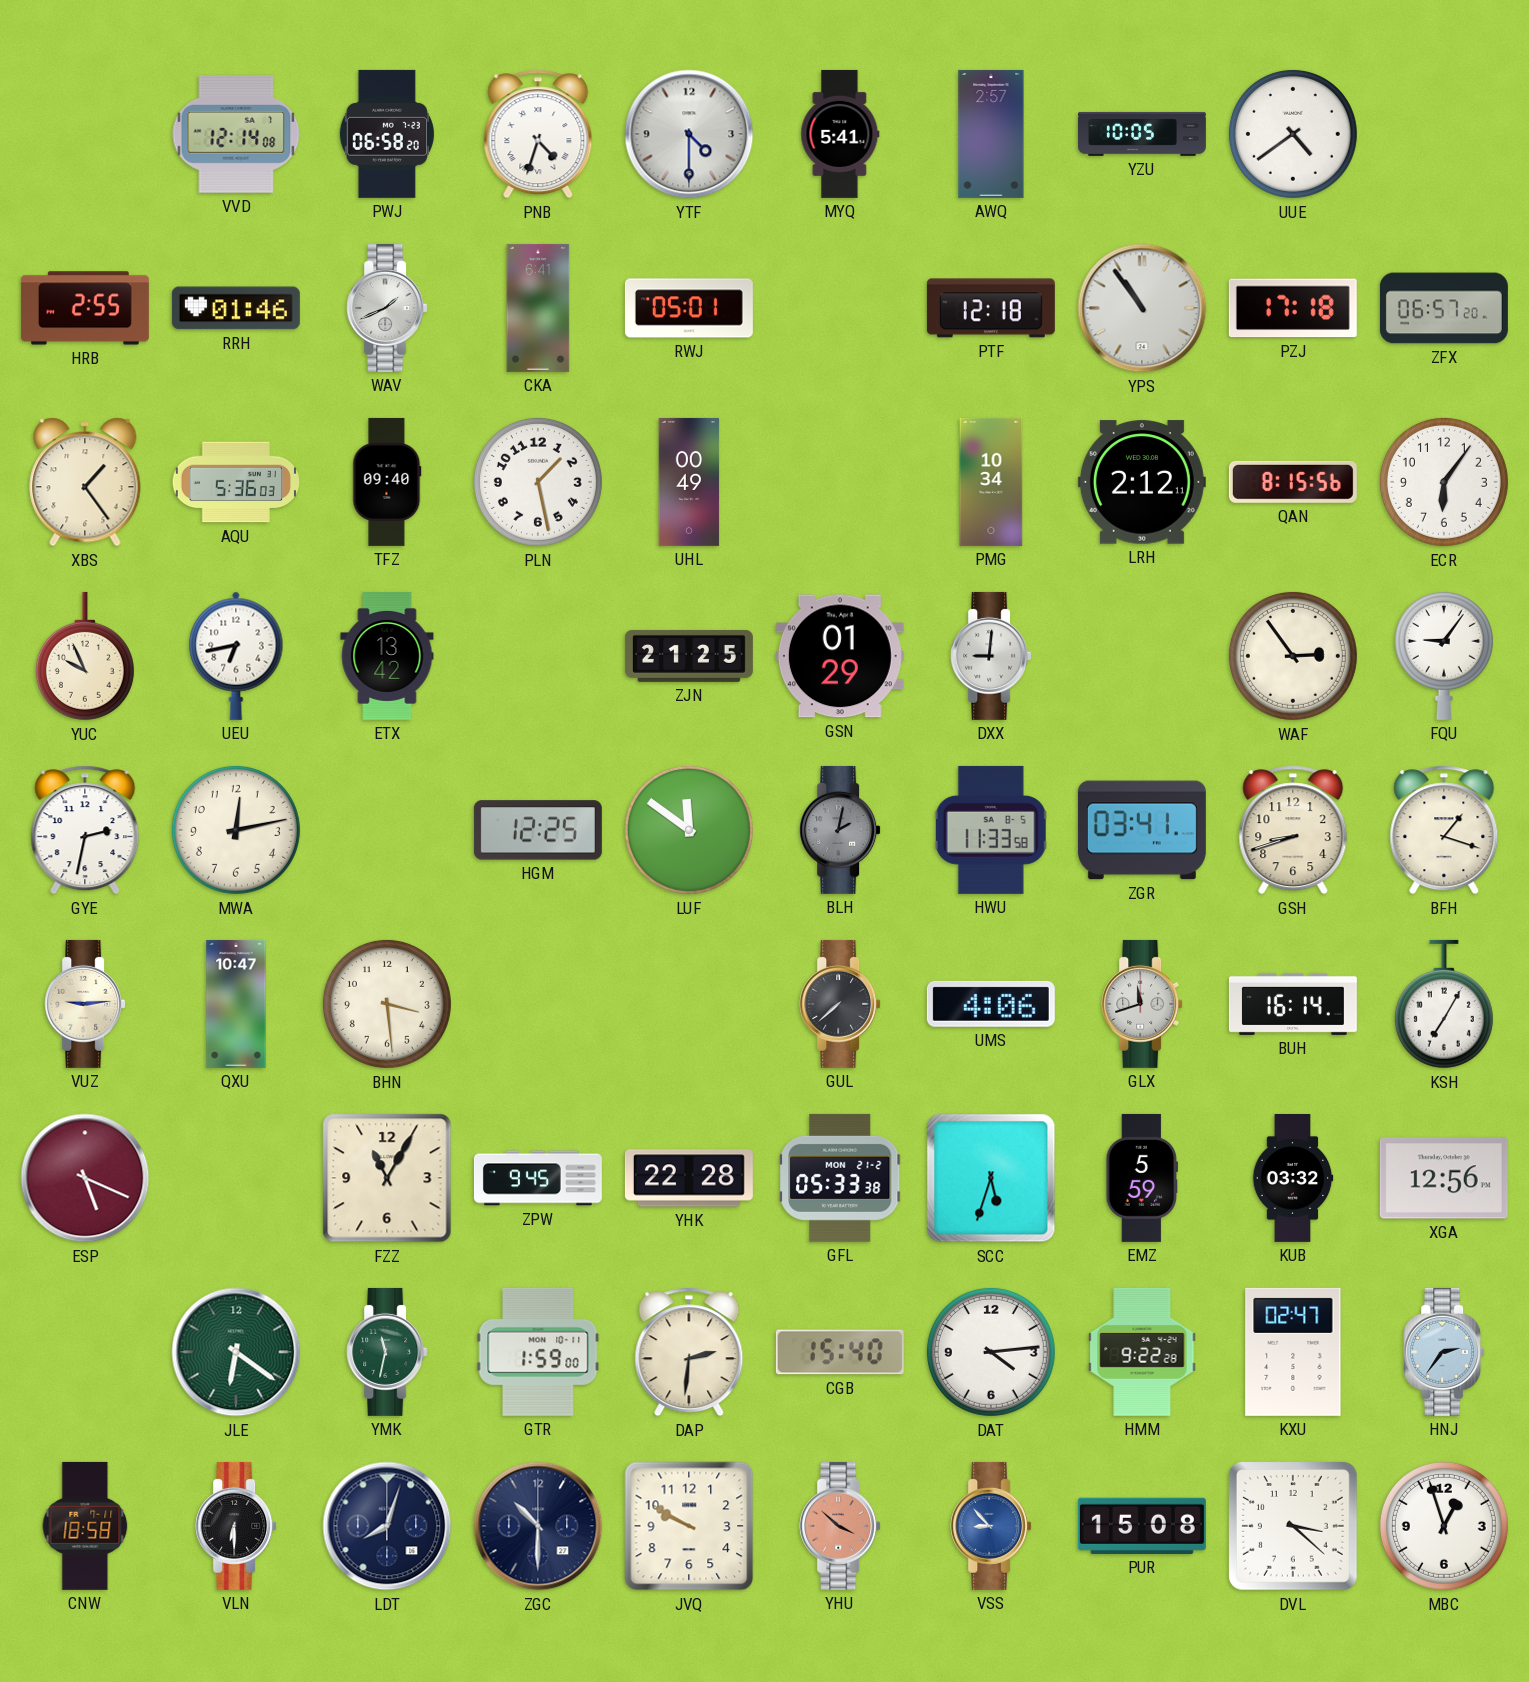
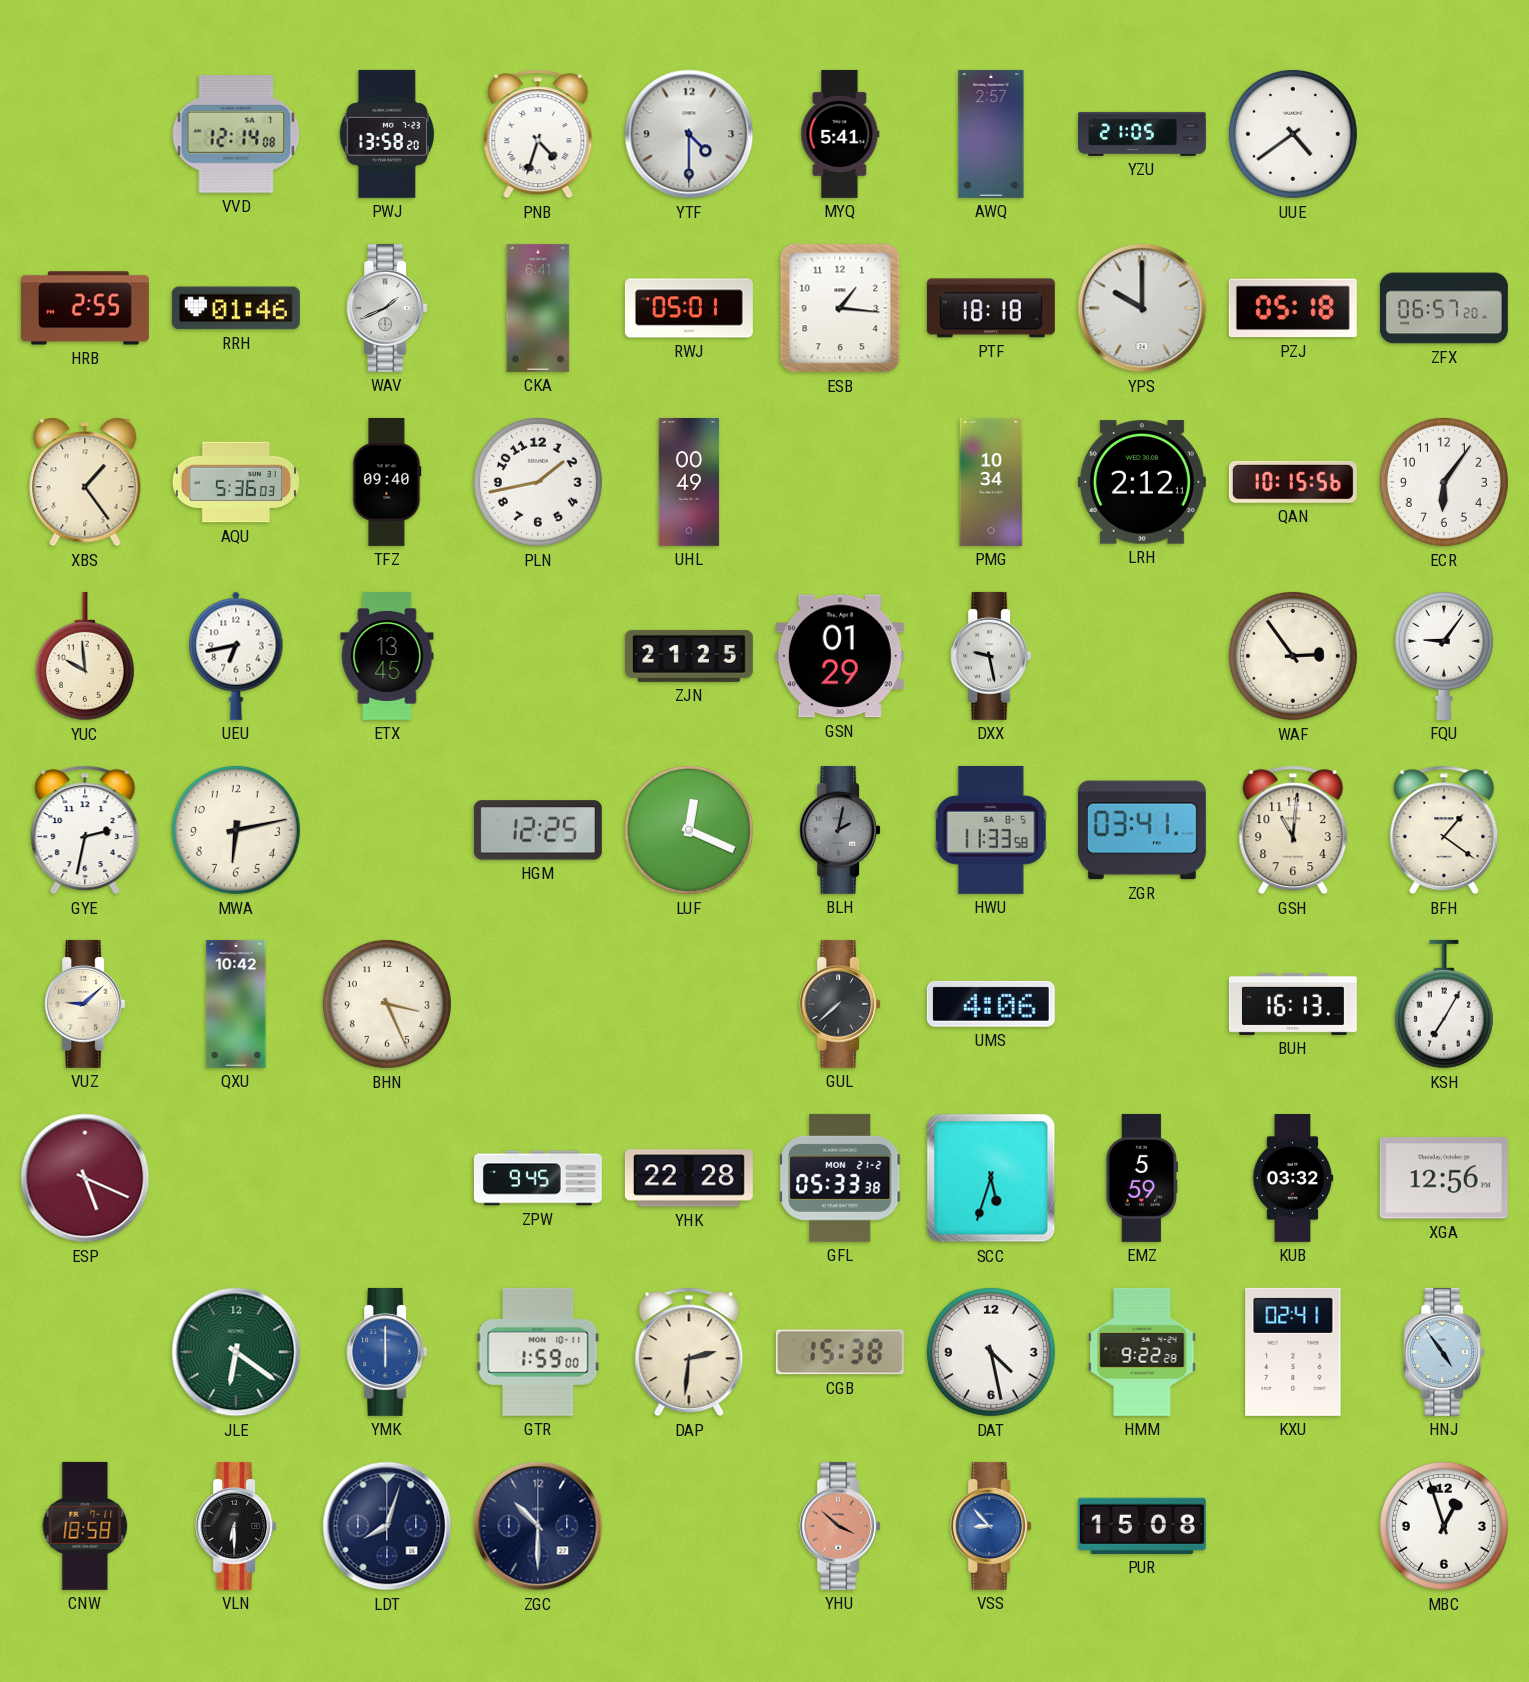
PWJ: 06:58 -> 13:58
YZU: 10:05 -> 21:05
ESB: none -> 1:16
PTF: 12:18 -> 18:18
YPS: 10:54 -> 10:00
PZJ: 17:18 -> 05:18
PLN: 1:28 -> 1:43
QAN: 8:15 -> 10:15
YUC: 9:56 -> 9:59
ETX: 13:42 -> 13:45
DXX: 9:01 -> 9:28
MWA: 12:13 -> 6:13
LUF: 11:51 -> 12:19
GSH: 8:42 -> 11:01
BFH: 1:18 -> 1:21
VUZ: 9:14 -> 9:08
QXU: 10:47 -> 10:42
BHN: 3:29 -> 3:26
GLX: 11:42 -> none
BUH: 16:14 -> 16:13
FZZ: 11:05 -> none
YMK: 11:32 -> 6:00
YMK dial: green -> blue
CGB: 15:40 -> 15:38
DAT: 4:14 -> 4:28
KXU: 02:47 -> 02:41
HNJ: 2:36 -> 4:54
JVQ: 9:50 -> none
DVL: 3:22 -> none
